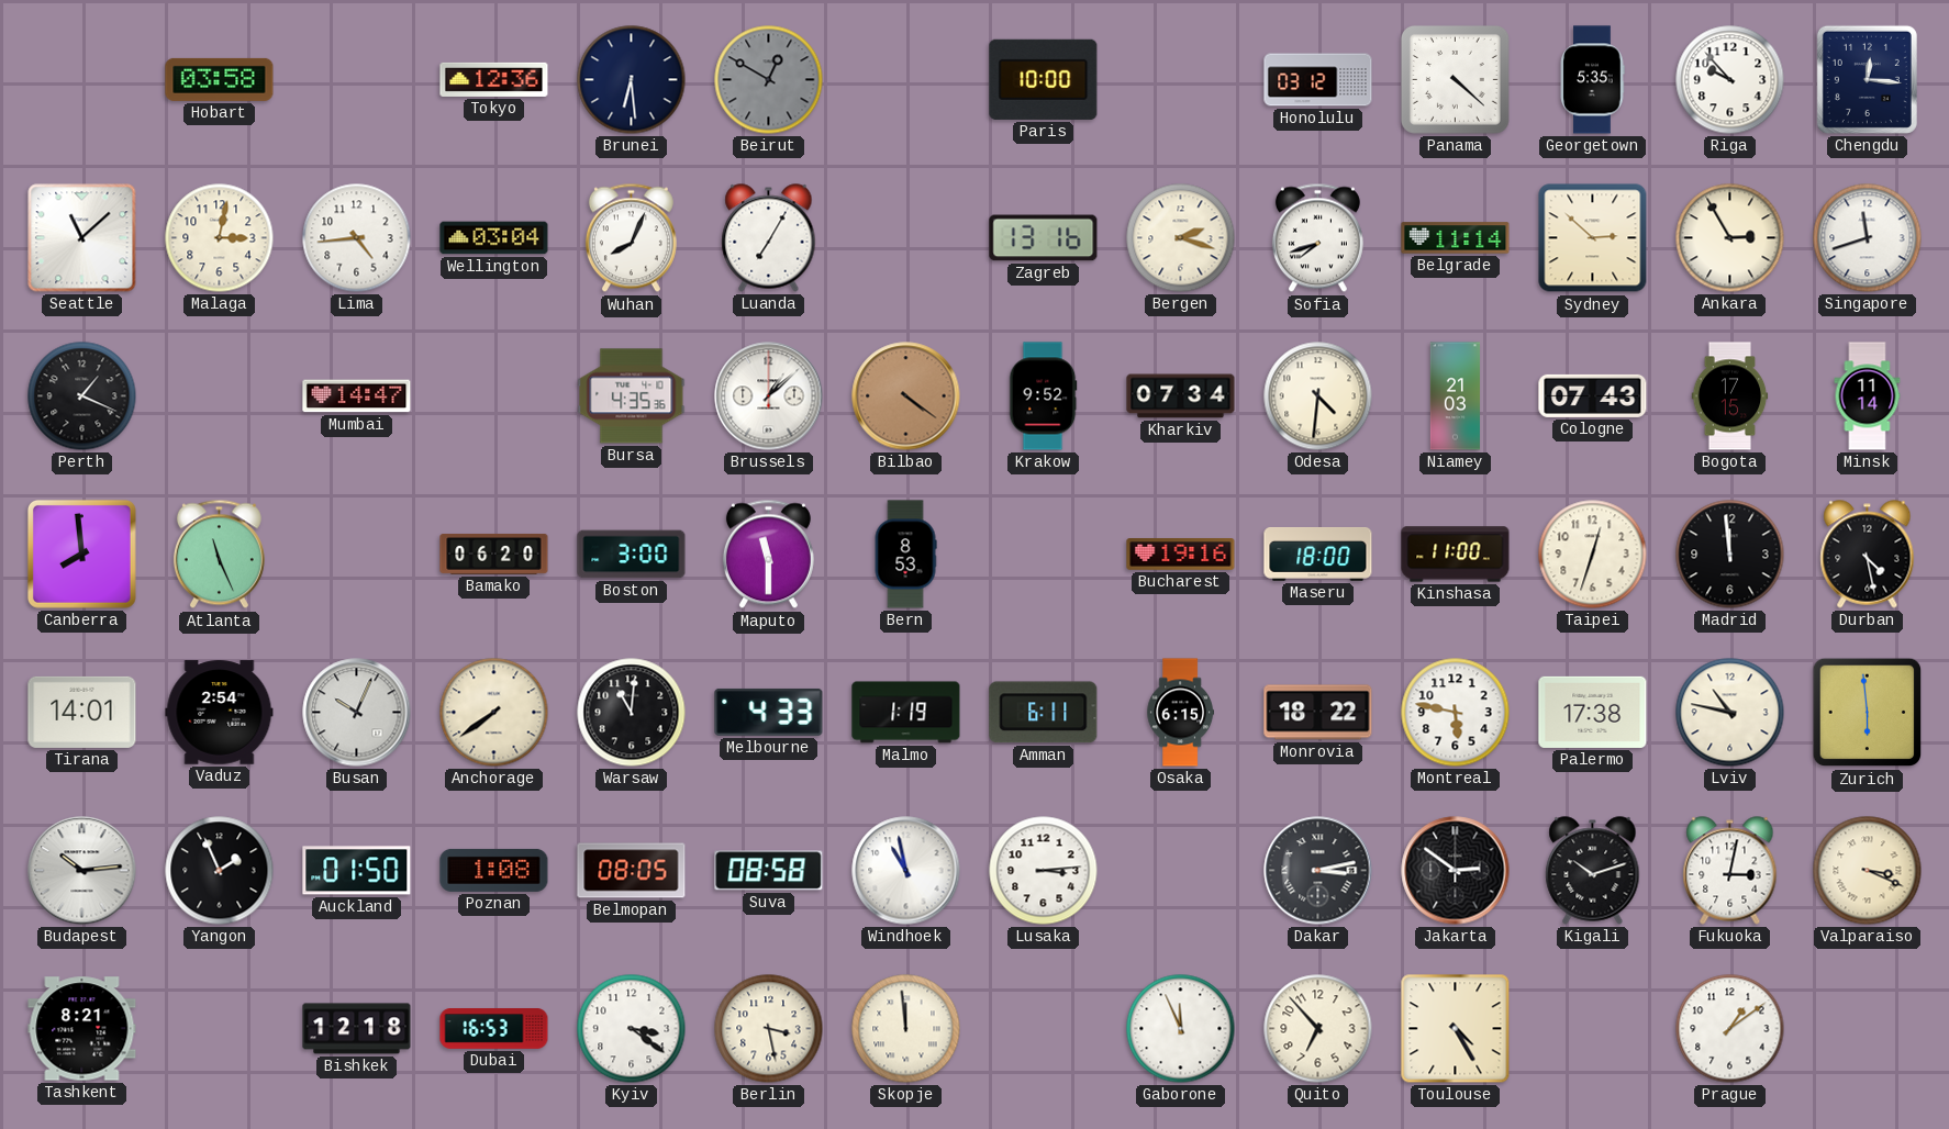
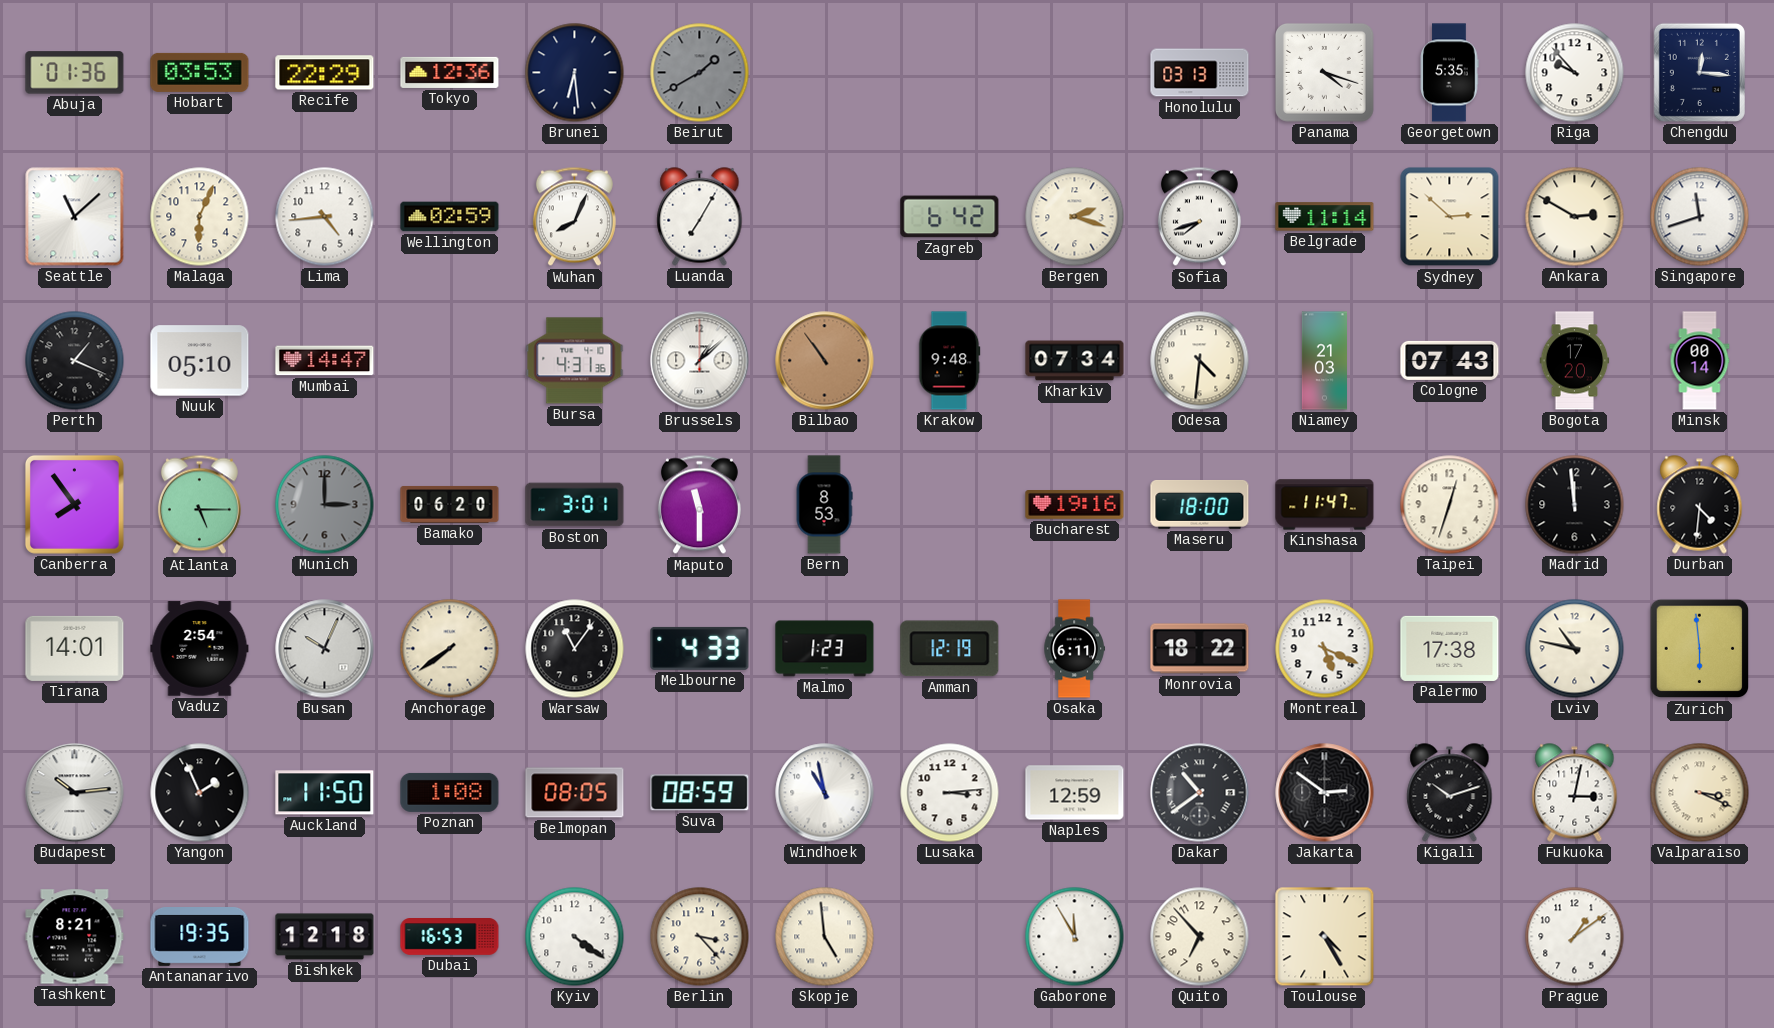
Abuja: none -> 01:36
Hobart: 03:58 -> 03:53
Recife: none -> 22:29
Beirut: 12:50 -> 1:40
Paris: 10:00 -> none
Honolulu: 03:12 -> 03:13
Panama: 4:22 -> 4:18
Malaga: 3:02 -> 6:04
Wellington: 03:04 -> 02:59
Zagreb: 13:16 -> 6:42
Ankara: 2:55 -> 2:50
Nuuk: none -> 05:10
Bursa: 4:35 -> 4:31
Bilbao: 4:21 -> 10:54
Krakow: 9:52 -> 9:48
Bogota: 17:15 -> 17:20
Minsk: 11:14 -> 00:14
Canberra: 7:59 -> 7:54
Atlanta: 11:26 -> 5:15
Munich: none -> 3:00
Boston: 3:00 -> 3:01
Kinshasa: 11:00 -> 11:47
Durban: 4:28 -> 4:31
Warsaw: 11:01 -> 11:06
Malmo: 1:19 -> 1:23
Amman: 6:11 -> 12:19
Osaka: 6:15 -> 6:11
Montreal: 5:47 -> 5:19
Auckland: 01:50 -> 11:50
Suva: 08:58 -> 08:59
Naples: none -> 12:59
Dakar: 3:13 -> 10:39
Antananarivo: none -> 19:35
Kyiv: 3:21 -> 4:21
Berlin: 3:28 -> 3:23
Skopje: 11:59 -> 4:59
Gaborone: 11:56 -> 11:55
